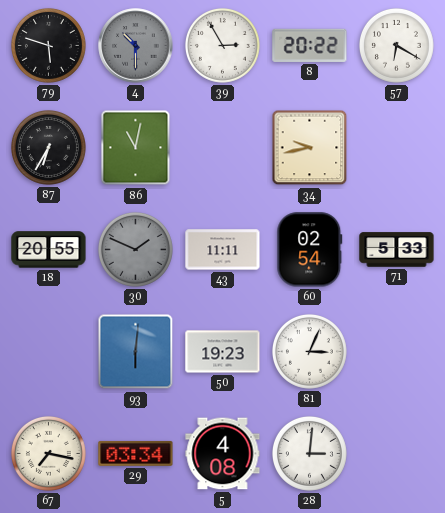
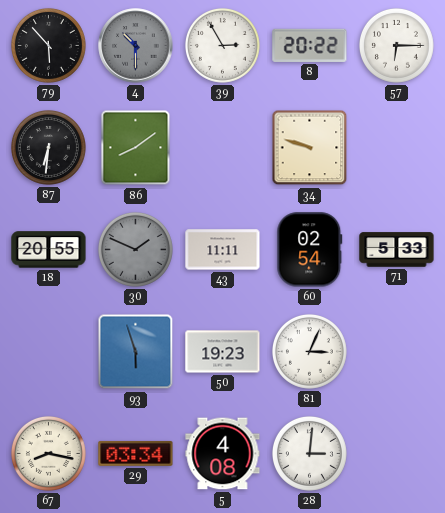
79: 5:48 -> 5:53
57: 6:20 -> 6:15
87: 6:35 -> 6:31
86: 11:02 -> 8:09
34: 9:43 -> 9:48
93: 6:01 -> 5:57
67: 7:17 -> 8:17
